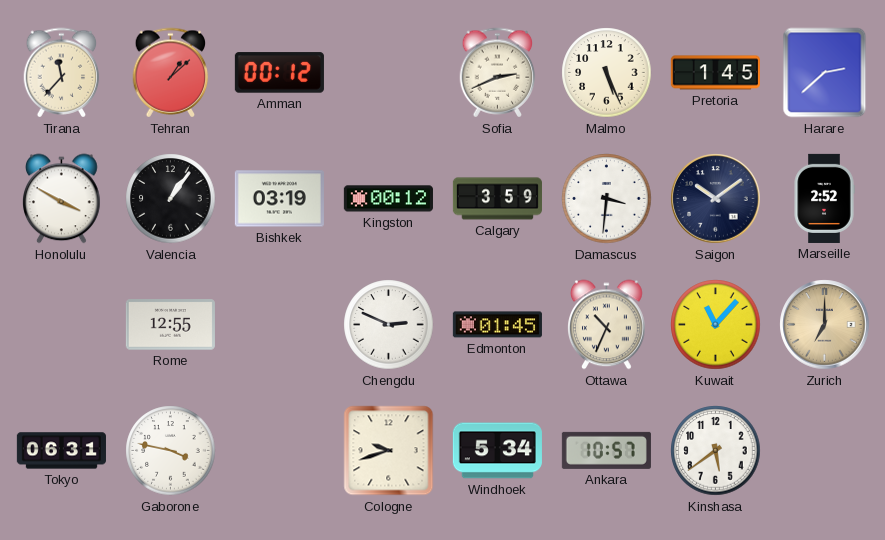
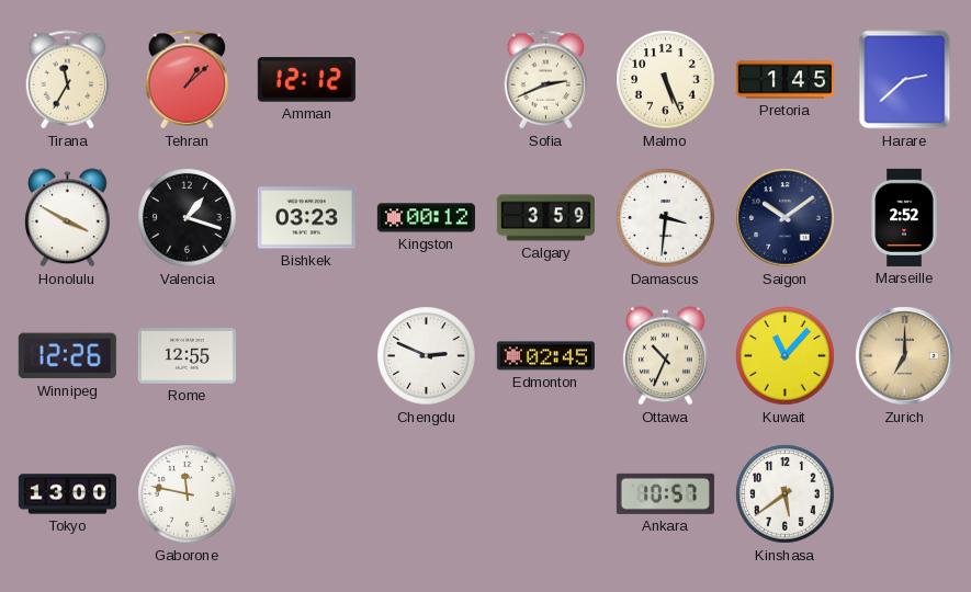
Tirana: 11:37 -> 11:35
Amman: 00:12 -> 12:12
Valencia: 1:06 -> 1:18
Bishkek: 03:19 -> 03:23
Winnipeg: none -> 12:26
Edmonton: 01:45 -> 02:45
Tokyo: 06:31 -> 13:00
Gaborone: 3:47 -> 11:47
Cologne: 9:42 -> none
Windhoek: 5:34 -> none
